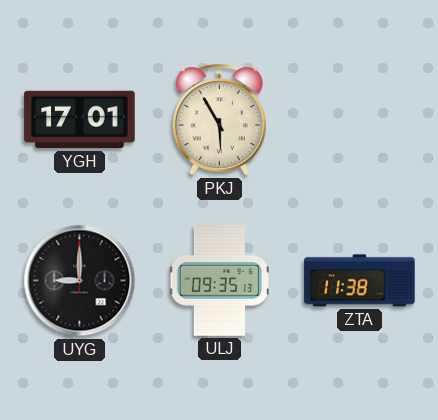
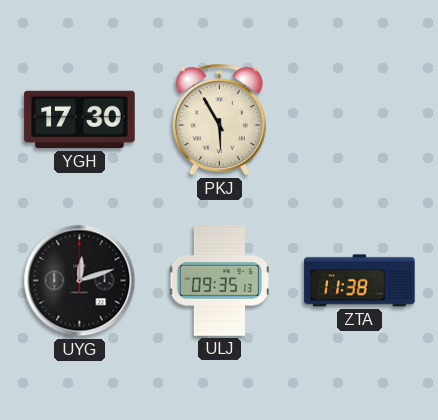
YGH: 17:01 -> 17:30
UYG: 9:00 -> 12:12
